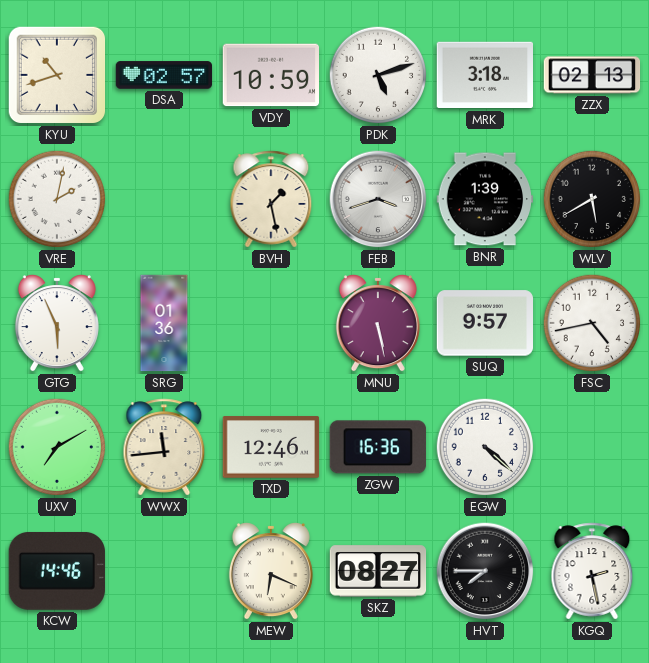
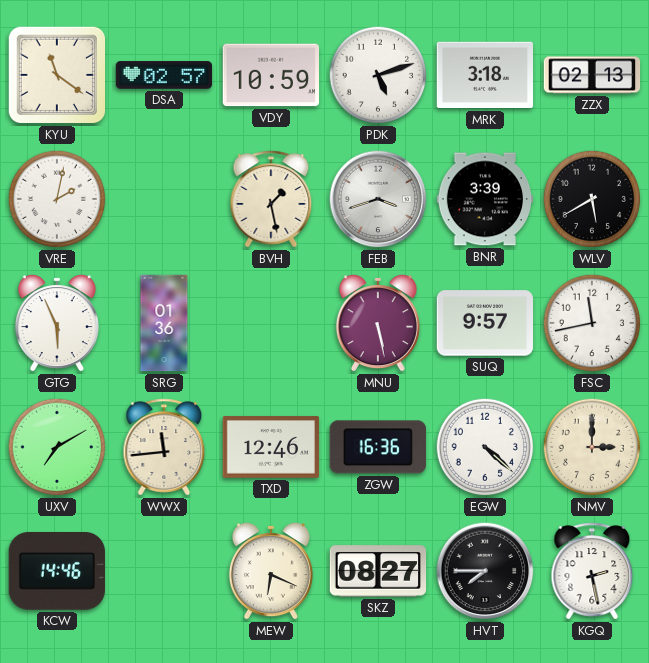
KYU: 10:42 -> 11:21
BNR: 1:39 -> 3:39
FSC: 4:43 -> 11:43
NMV: none -> 3:00
